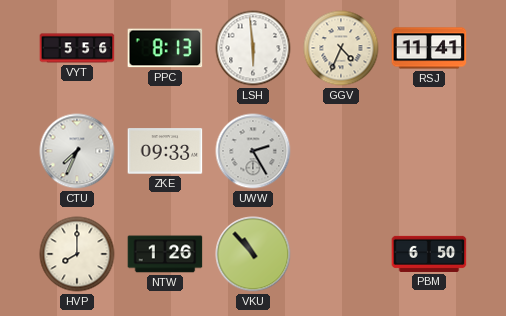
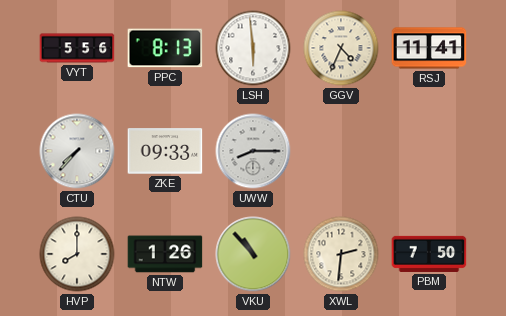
CTU: 7:34 -> 7:37
UWW: 2:25 -> 8:15
XWL: none -> 2:31
PBM: 6:50 -> 7:50
